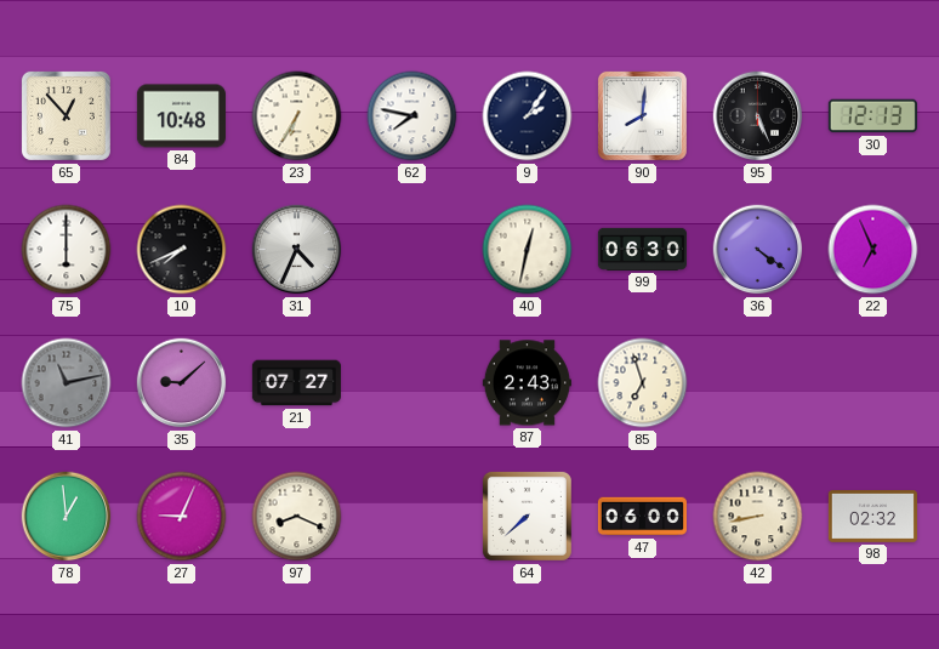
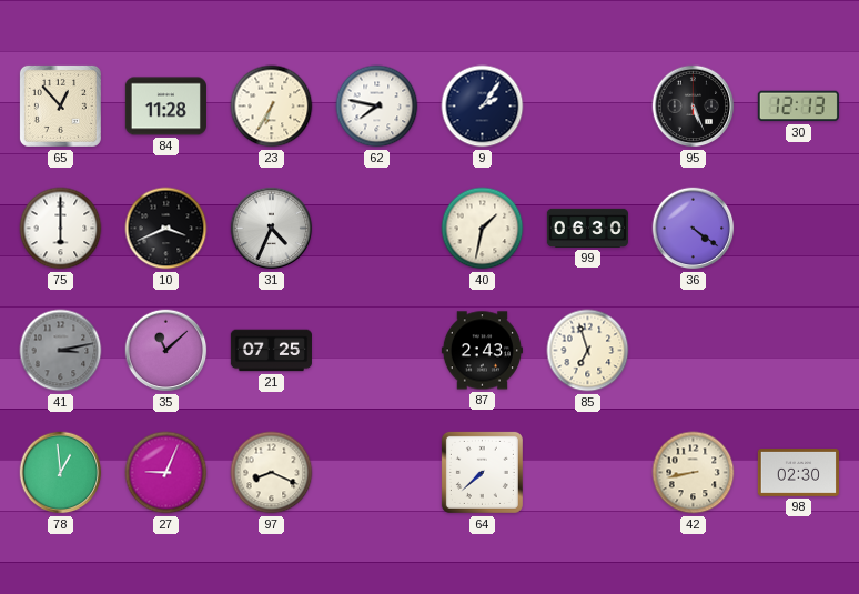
84: 10:48 -> 11:28
90: 8:01 -> none
10: 7:41 -> 3:41
40: 12:32 -> 1:32
22: 6:56 -> none
41: 11:13 -> 3:13
35: 9:08 -> 11:08
21: 07:27 -> 07:25
47: 06:00 -> none
98: 02:32 -> 02:30
